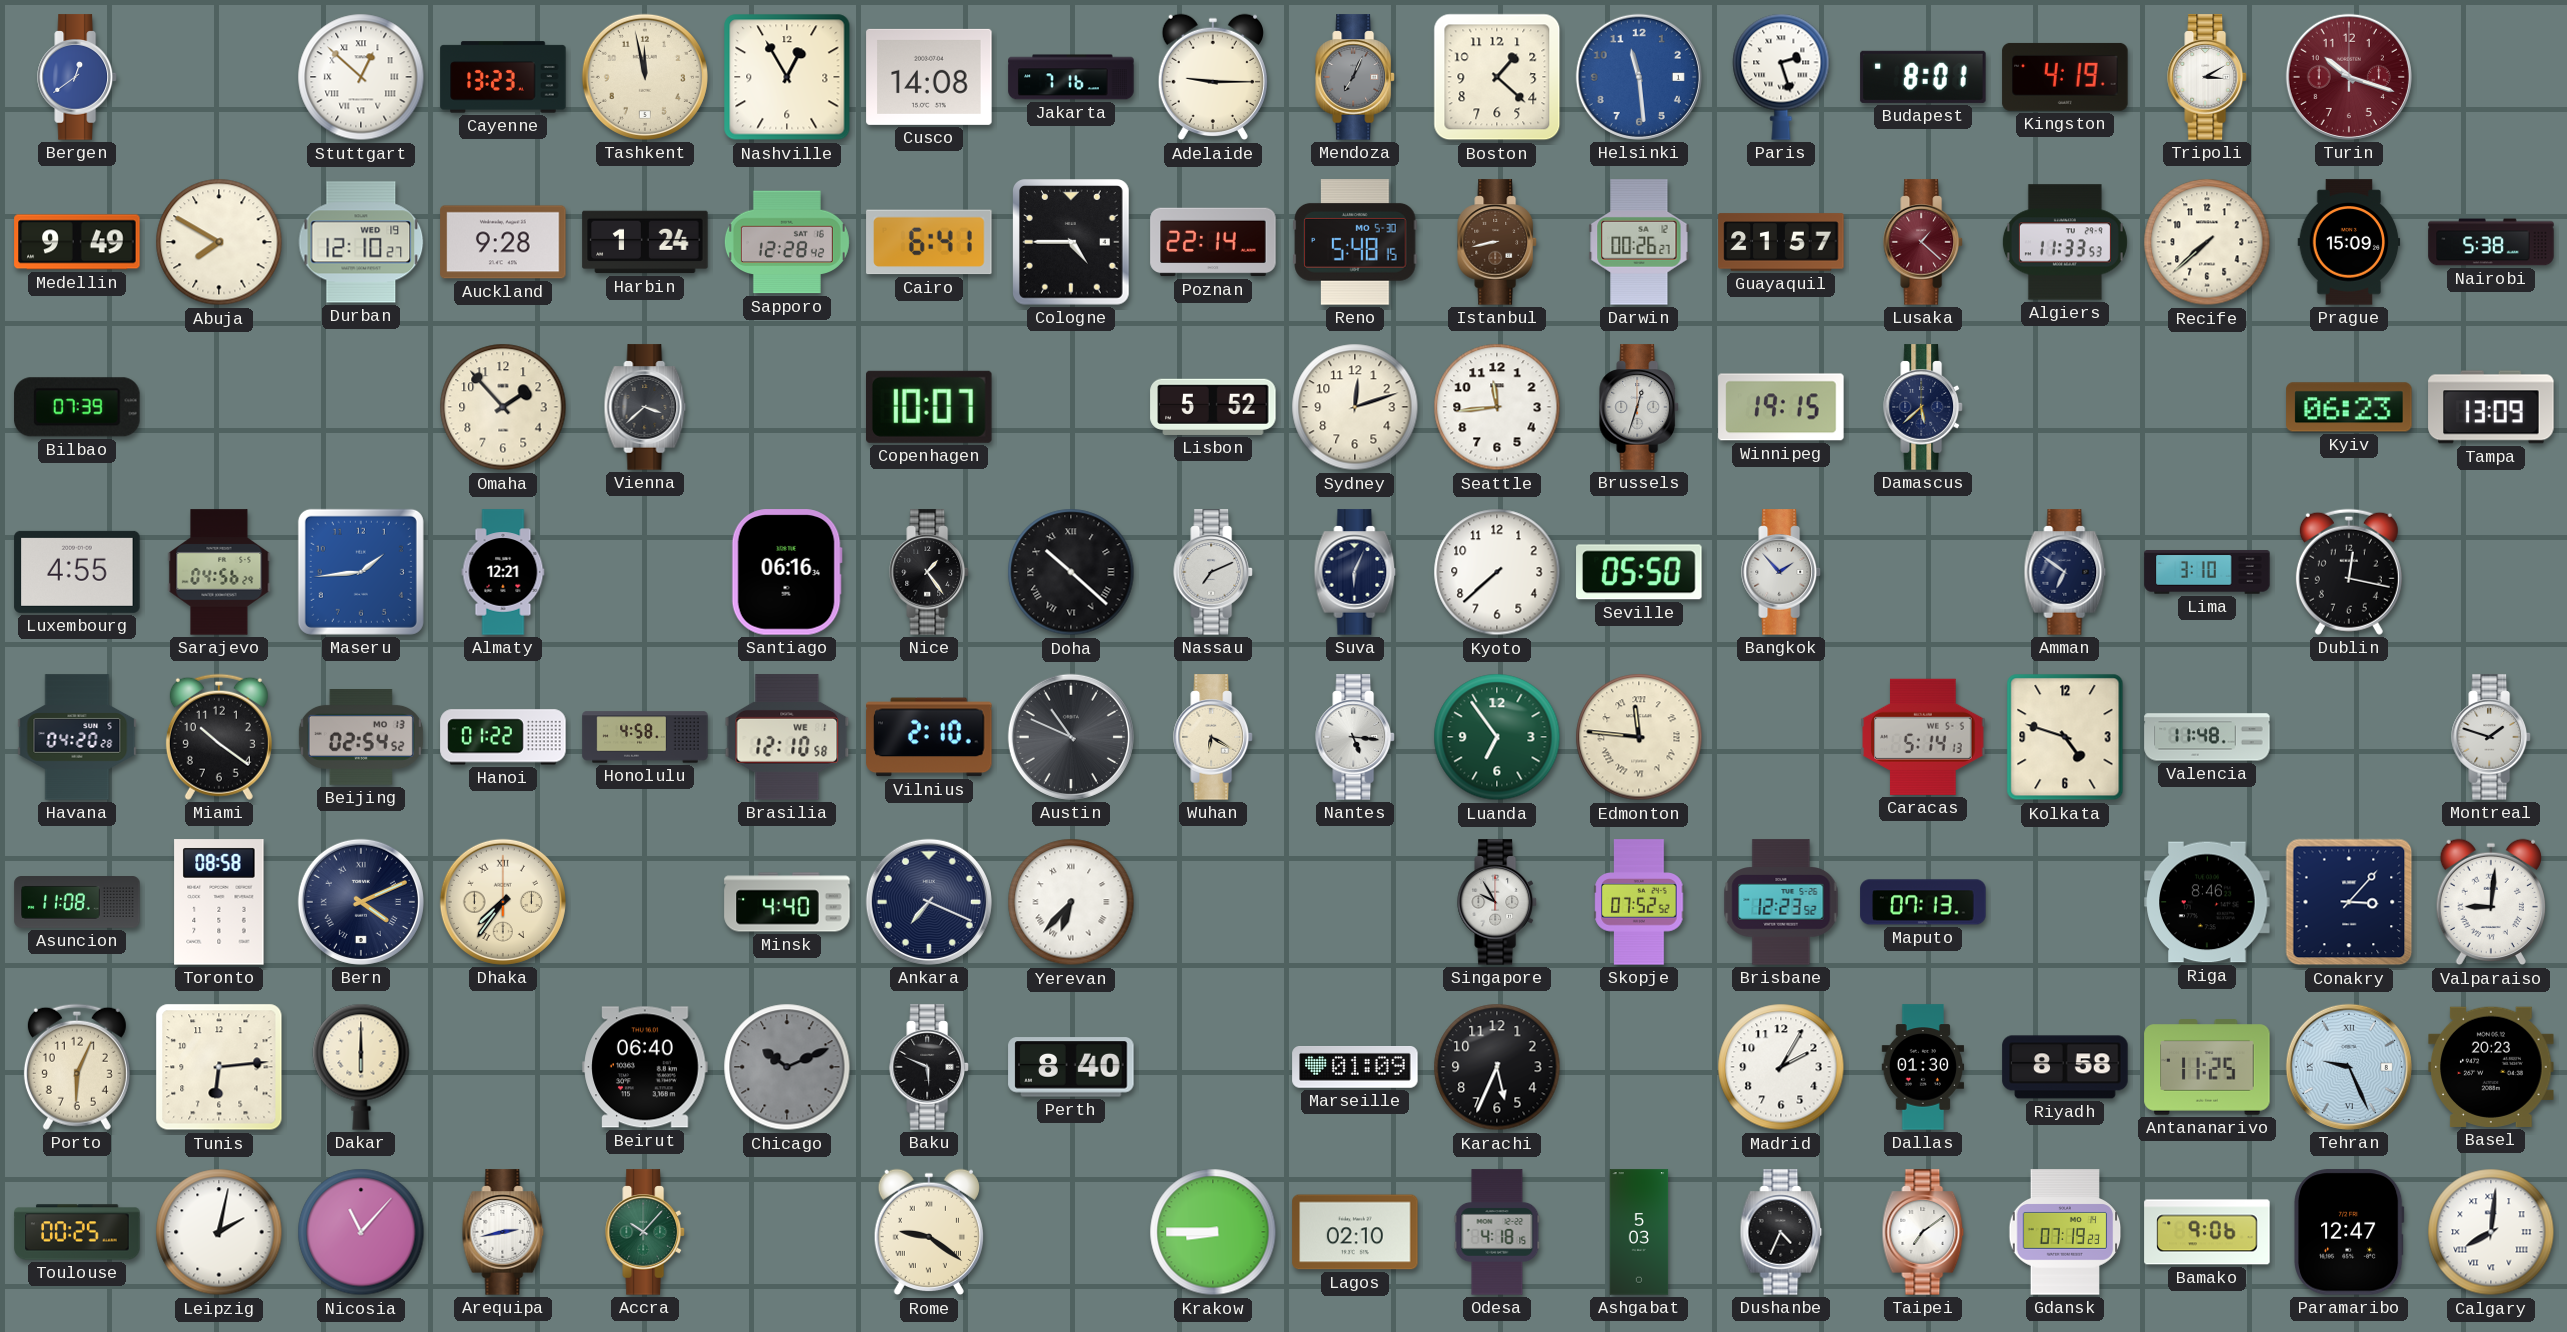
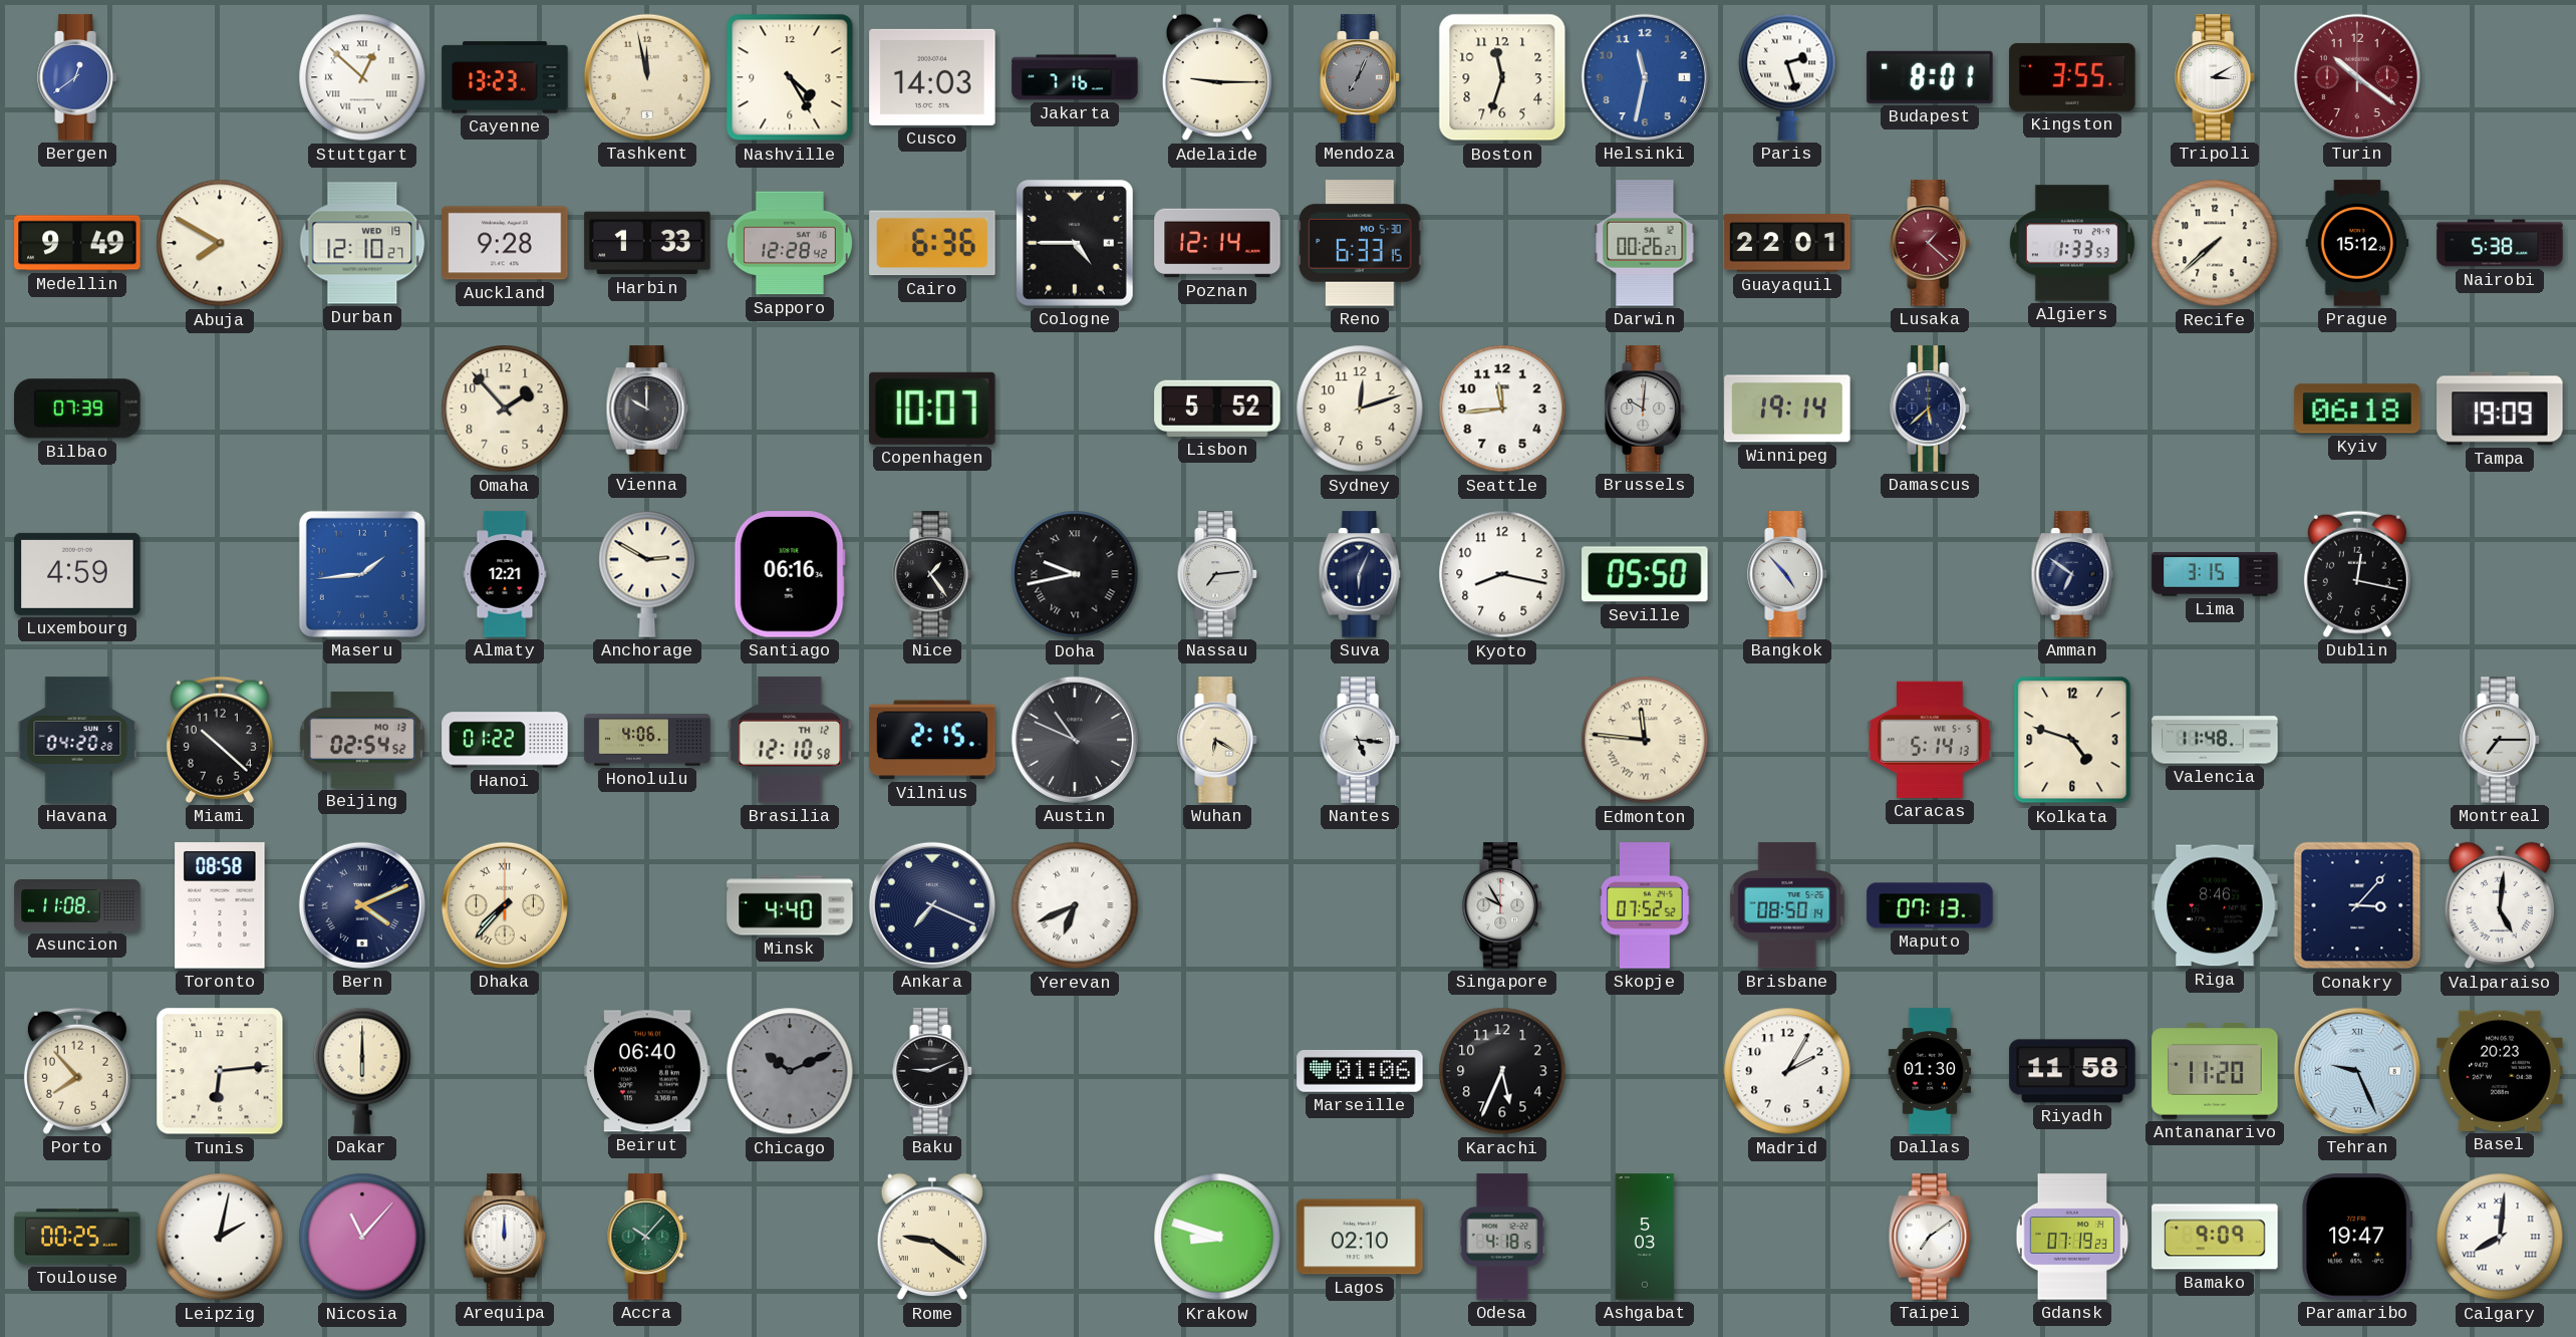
Nashville: 12:55 -> 4:25
Cusco: 14:08 -> 14:03
Boston: 1:22 -> 11:33
Helsinki: 11:29 -> 11:32
Kingston: 4:19 -> 3:55
Turin: 10:18 -> 10:21
Harbin: 1:24 -> 1:33
Cairo: 6:41 -> 6:36
Poznan: 22:14 -> 12:14
Reno: 5:48 -> 6:33
Istanbul: 8:43 -> none
Guayaquil: 21:57 -> 22:01
Algiers: 11:33 -> 1:33
Prague: 15:09 -> 15:12
Vienna: 3:38 -> 10:00
Brussels: 12:33 -> 10:01
Winnipeg: 19:15 -> 19:14
Kyiv: 06:23 -> 06:18
Tampa: 13:09 -> 19:09
Luxembourg: 4:55 -> 4:59
Sarajevo: 04:56 -> none
Anchorage: none -> 2:50
Doha: 10:22 -> 9:43
Nassau: 7:11 -> 7:14
Kyoto: 7:38 -> 8:17
Bangkok: 1:53 -> 4:53
Lima: 3:10 -> 3:15
Miami: 10:21 -> 10:22
Honolulu: 4:58 -> 4:06
Brasilia date: WE 1 -> TH 12
Vilnius: 2:10 -> 2:15
Luanda: 6:54 -> none
Montreal: 1:48 -> 7:15
Dhaka: 7:36 -> 7:37
Yerevan: 6:37 -> 6:41
Brisbane: 12:23 -> 08:50
Valparaiso: 9:01 -> 5:01
Porto: 6:04 -> 7:53
Baku: 5:49 -> 9:11
Perth: 8:40 -> none
Marseille: 01:09 -> 01:06
Riyadh: 8:58 -> 11:58
Antananarivo: 11:25 -> 11:20
Arequipa: 2:43 -> 12:00
Krakow: 8:45 -> 8:48
Dushanbe: 4:34 -> none
Bamako: 9:06 -> 9:09
Paramaribo: 12:47 -> 19:47
